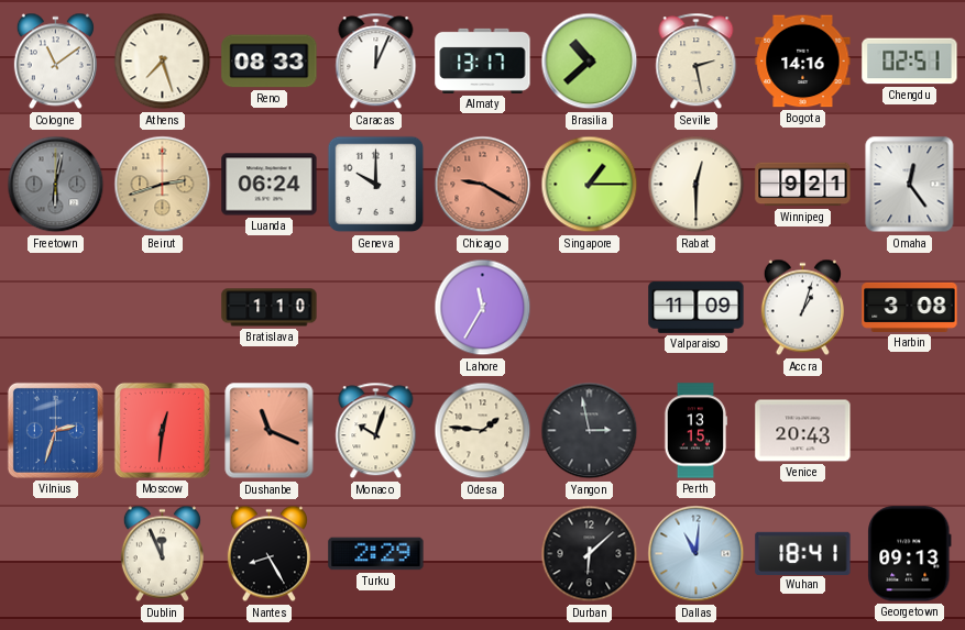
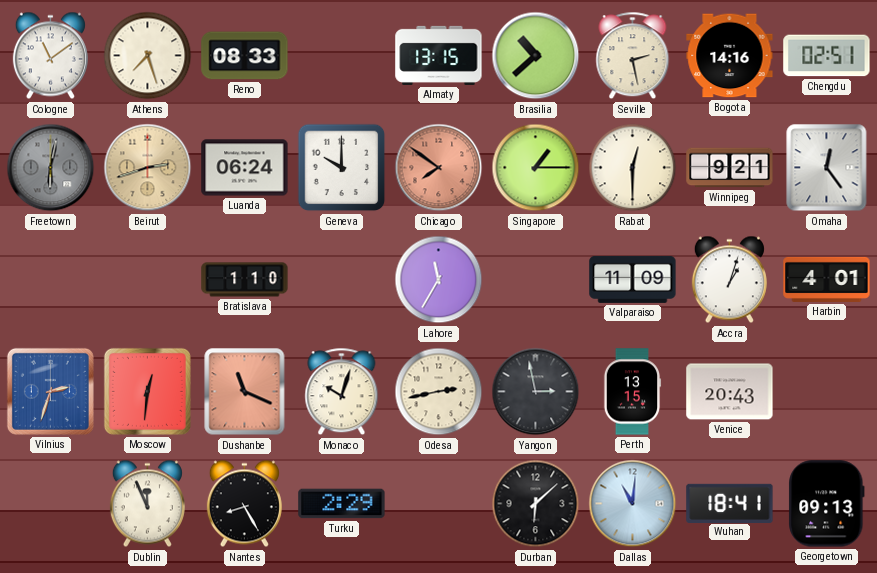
Caracas: 12:04 -> none
Almaty: 13:17 -> 13:15
Chicago: 9:20 -> 7:51
Harbin: 3:08 -> 4:01
Odesa: 1:46 -> 2:43
